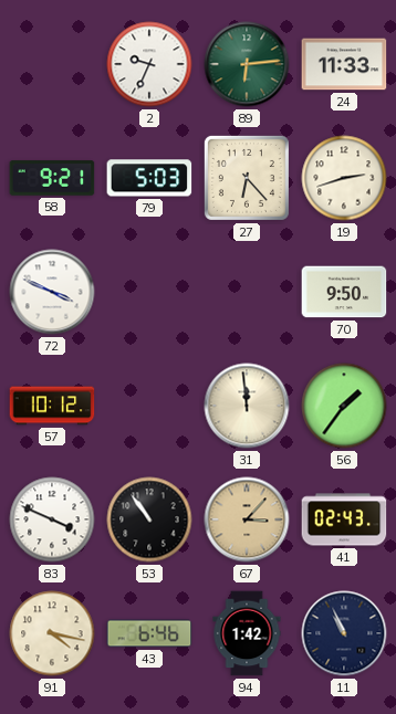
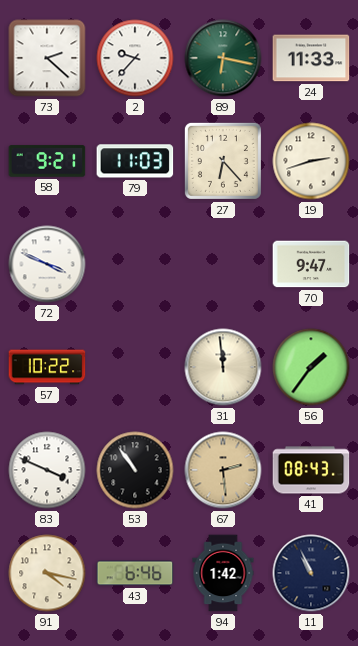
73: none -> 2:22
2: 9:34 -> 9:37
89: 6:14 -> 6:17
79: 5:03 -> 11:03
70: 9:50 -> 9:47
57: 10:12 -> 10:22
67: 3:07 -> 2:29
41: 02:43 -> 08:43
